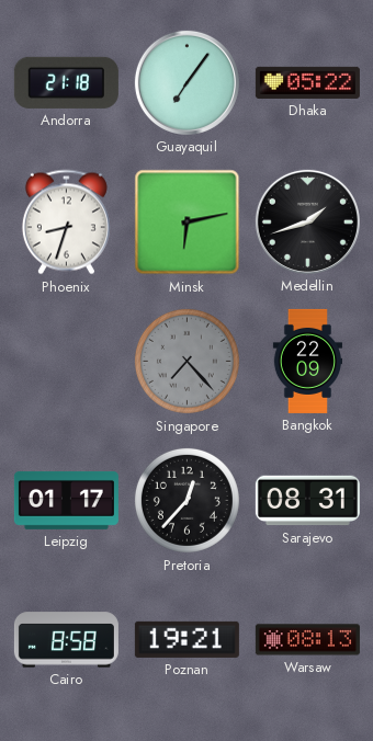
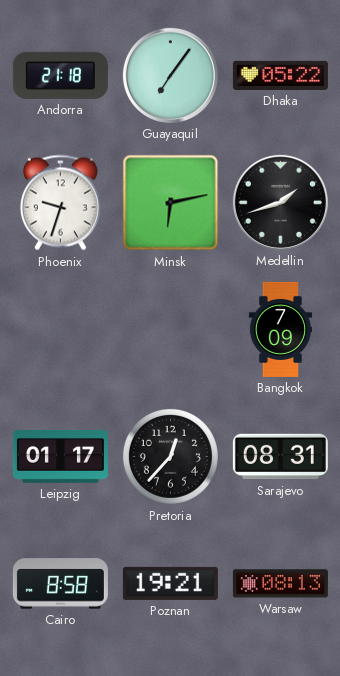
Phoenix: 8:33 -> 9:33
Singapore: 7:23 -> none
Bangkok: 22:09 -> 7:09
